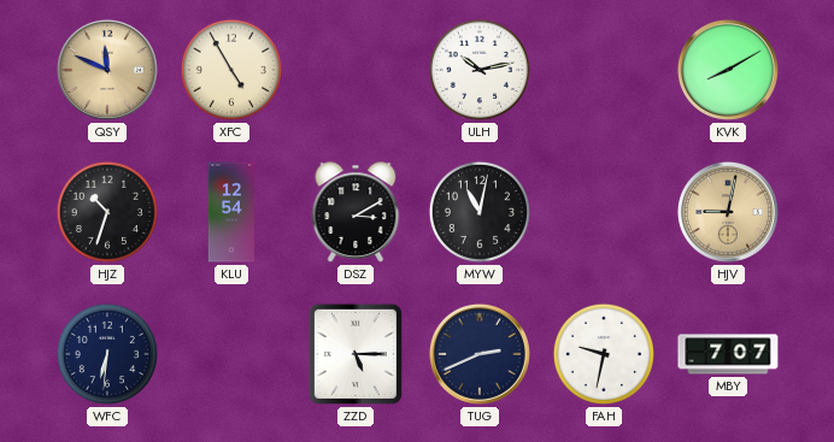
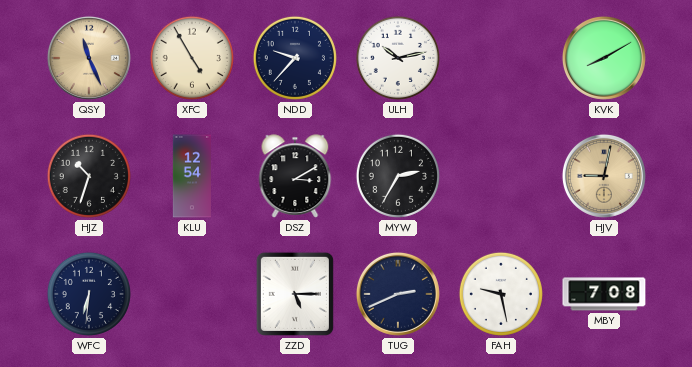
QSY: 11:49 -> 11:26
NDD: none -> 9:37
MYW: 11:02 -> 2:35
FAH: 9:32 -> 9:28
MBY: 7:07 -> 7:08
